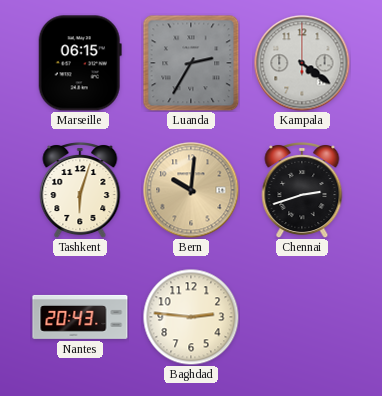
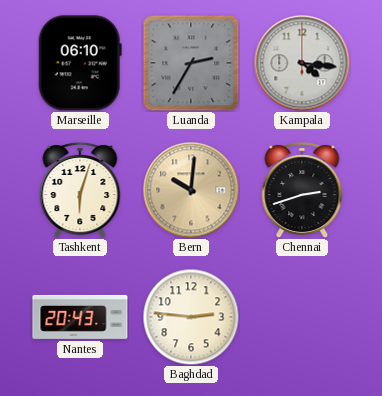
Marseille: 06:15 -> 06:10
Kampala: 4:21 -> 4:16
